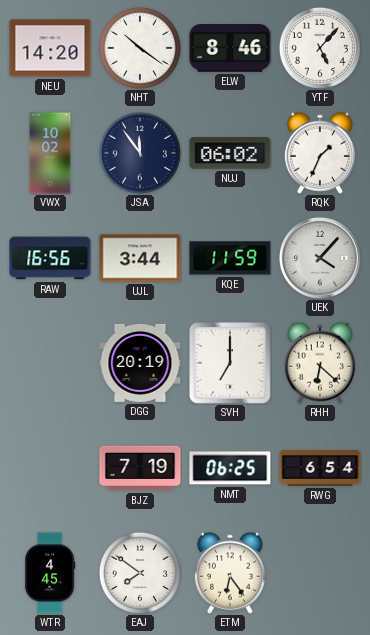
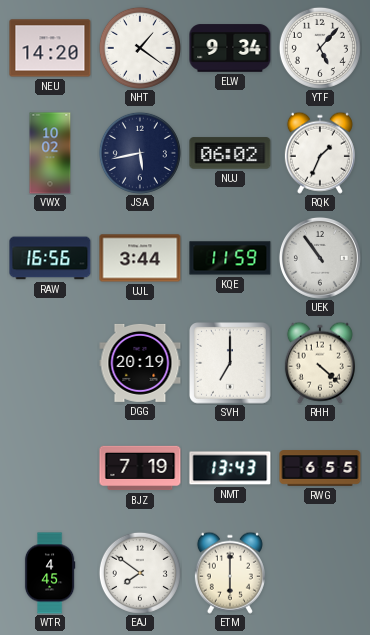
NHT: 10:21 -> 1:21
ELW: 8:46 -> 9:34
JSA: 11:54 -> 5:43
UEK: 4:07 -> 10:54
RHH: 6:22 -> 4:22
NMT: 06:25 -> 13:43
RWG: 6:54 -> 6:55
ETM: 6:24 -> 6:00
